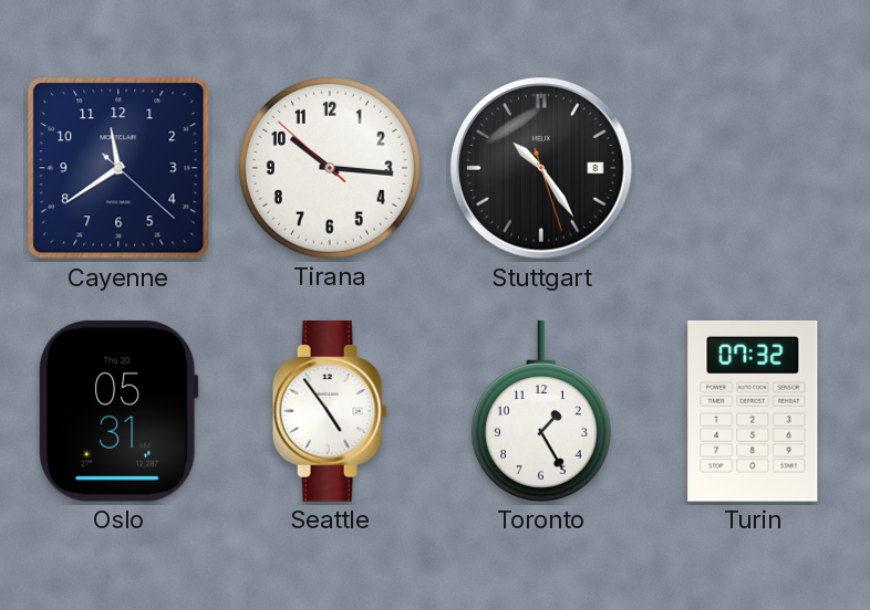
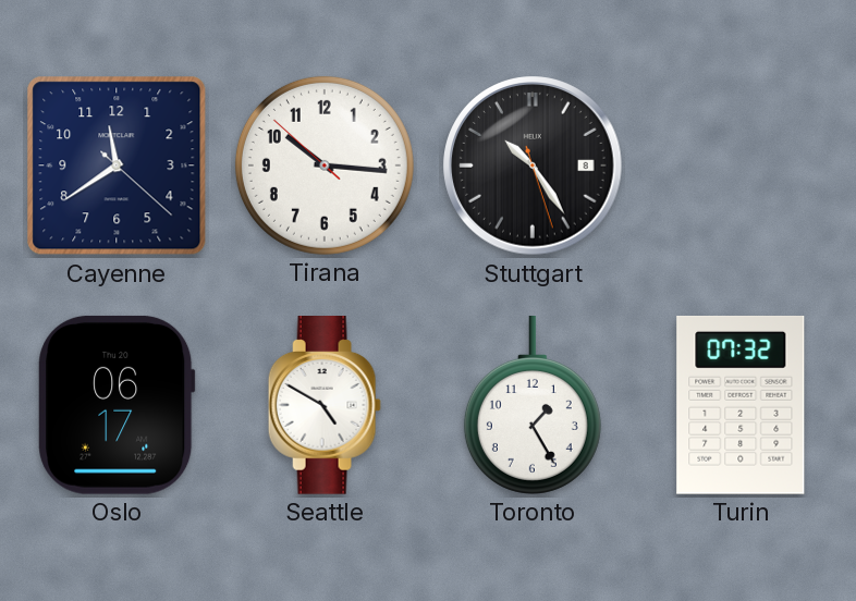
Oslo: 05:31 -> 06:17
Seattle: 4:54 -> 4:50
